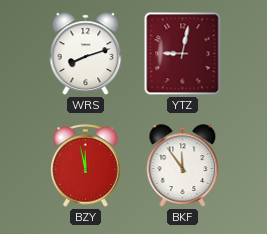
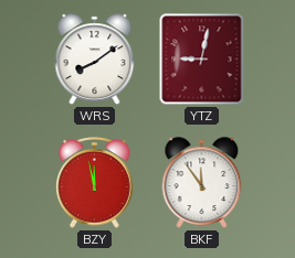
WRS: 8:12 -> 8:09
